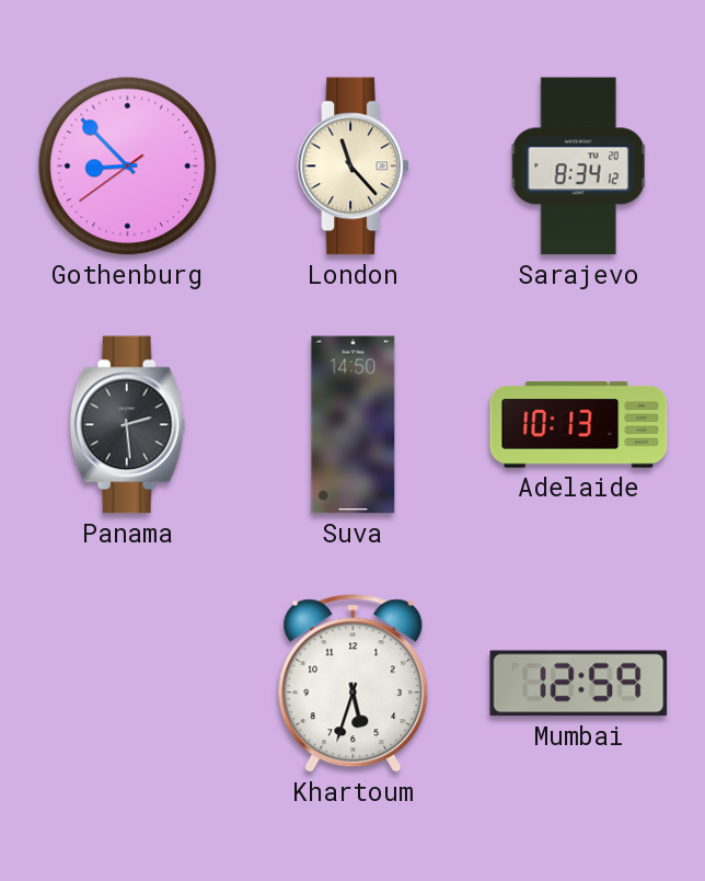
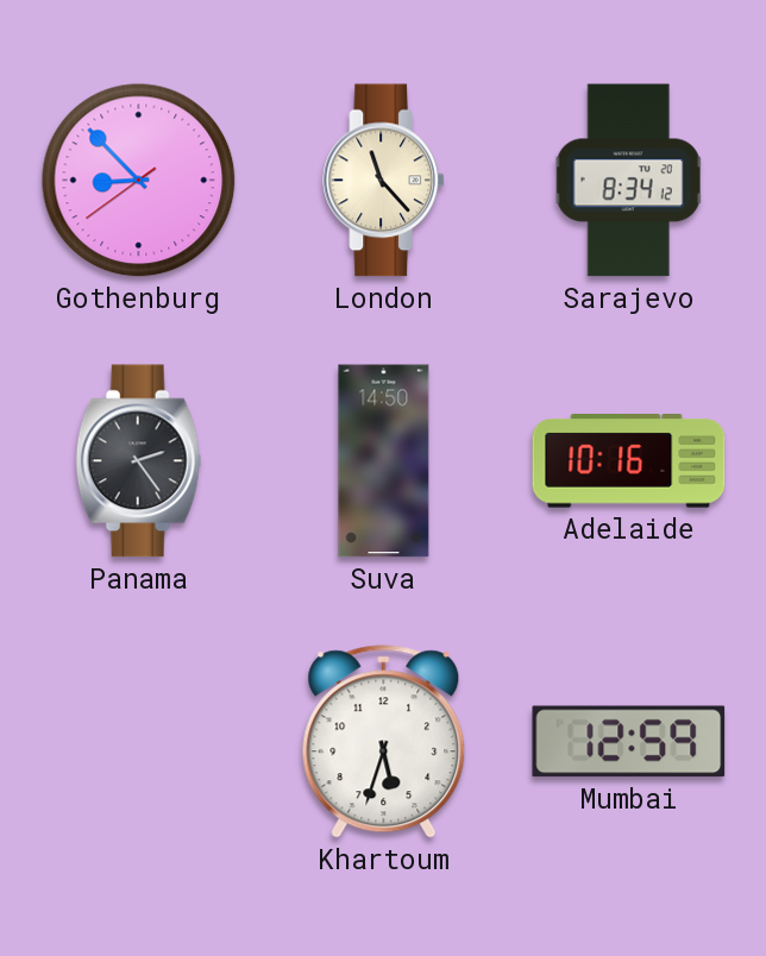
Panama: 2:29 -> 2:24
Adelaide: 10:13 -> 10:16
